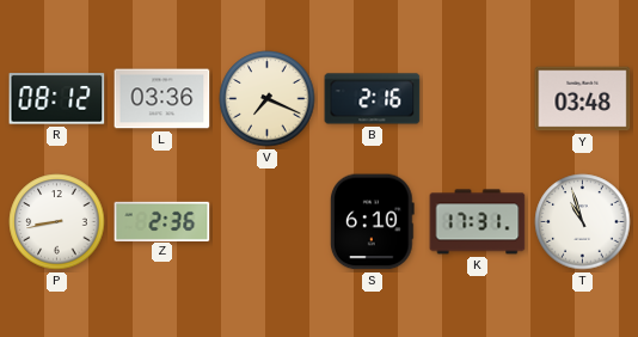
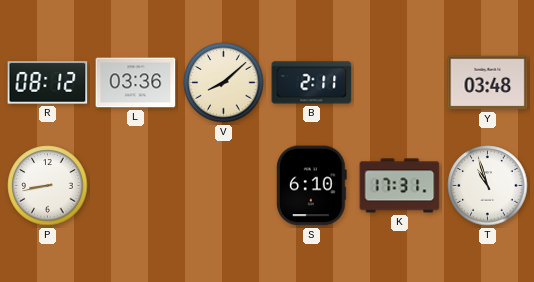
V: 7:19 -> 8:08
B: 2:16 -> 2:11
Z: 2:36 -> none
